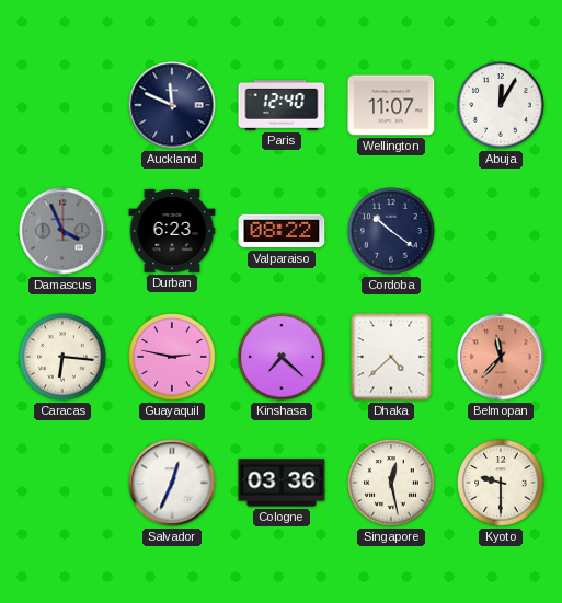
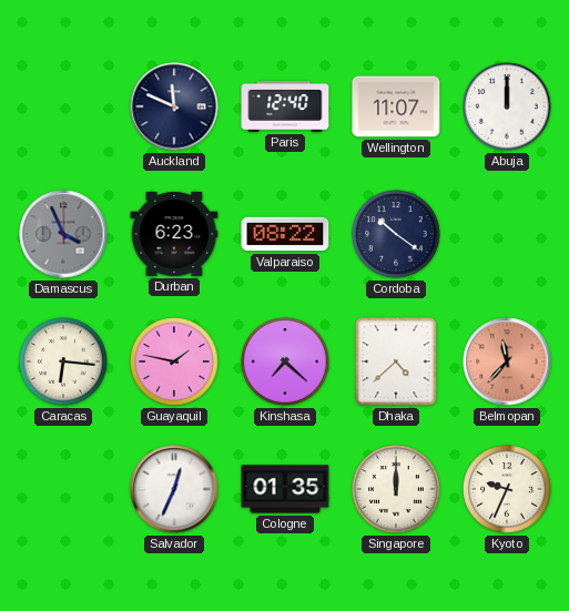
Abuja: 12:05 -> 12:00
Guayaquil: 2:47 -> 1:47
Cologne: 03:36 -> 01:35
Singapore: 12:28 -> 12:00
Kyoto: 9:30 -> 9:34
